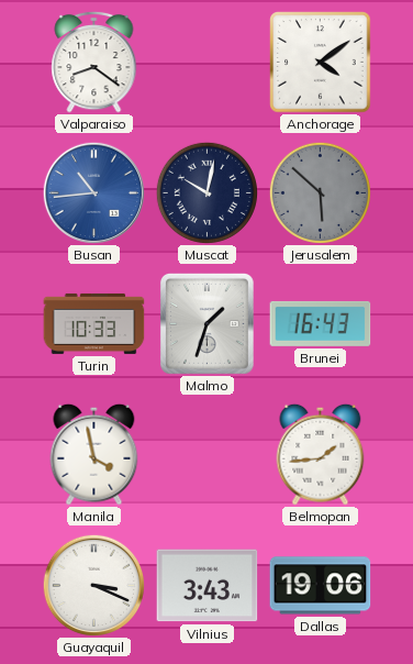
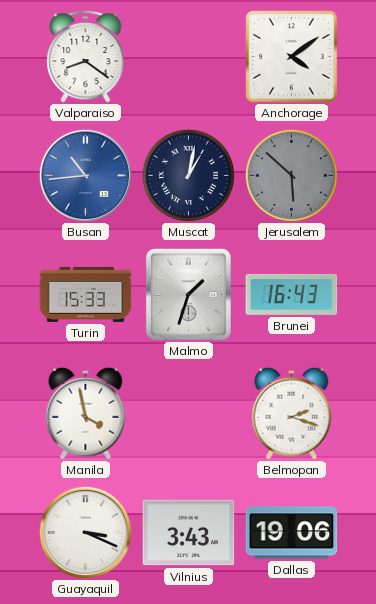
Muscat: 10:02 -> 1:02
Turin: 10:33 -> 15:33
Belmopan: 1:44 -> 2:18
